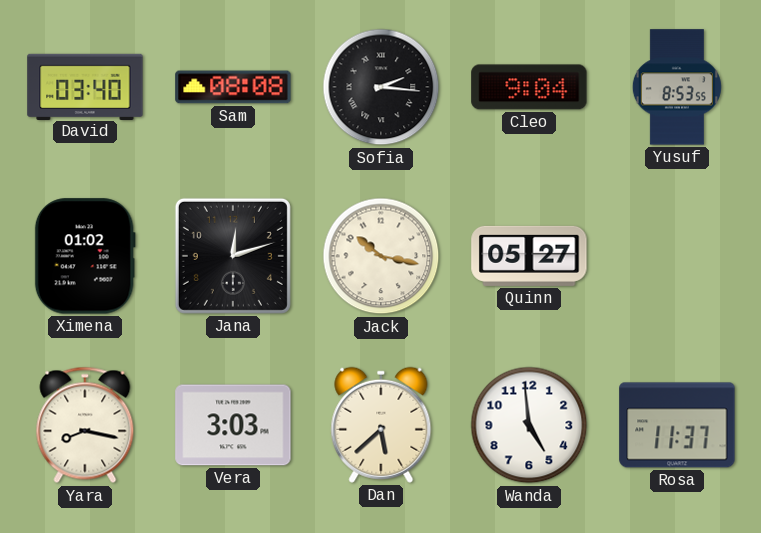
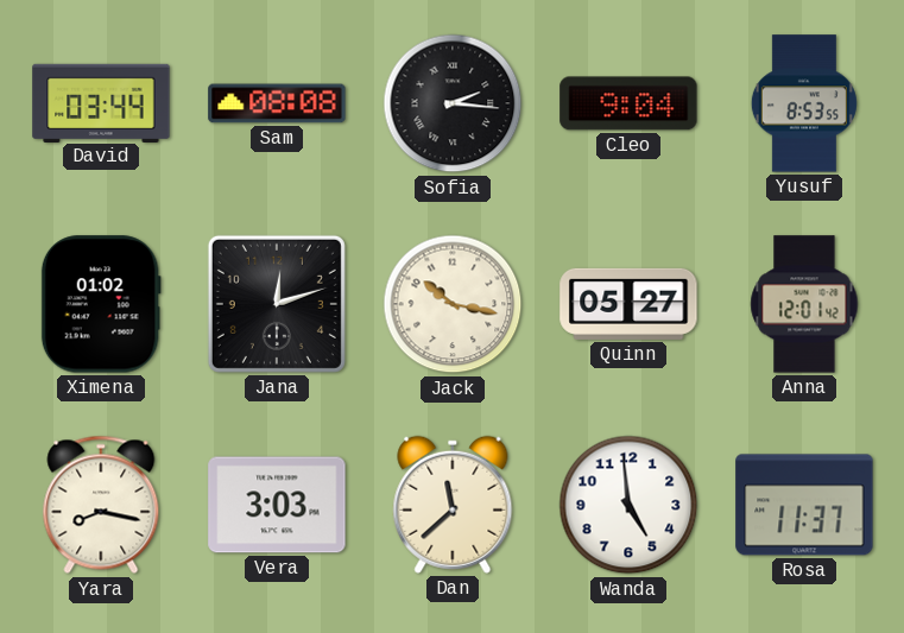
David: 03:40 -> 03:44
Anna: none -> 12:01
Dan: 5:38 -> 11:38
